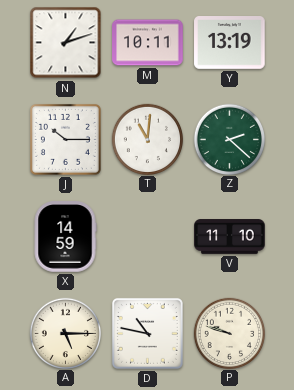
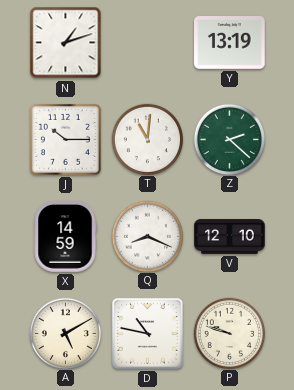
M: 10:11 -> none
Q: none -> 8:19
V: 11:10 -> 12:10
A: 5:15 -> 5:10
